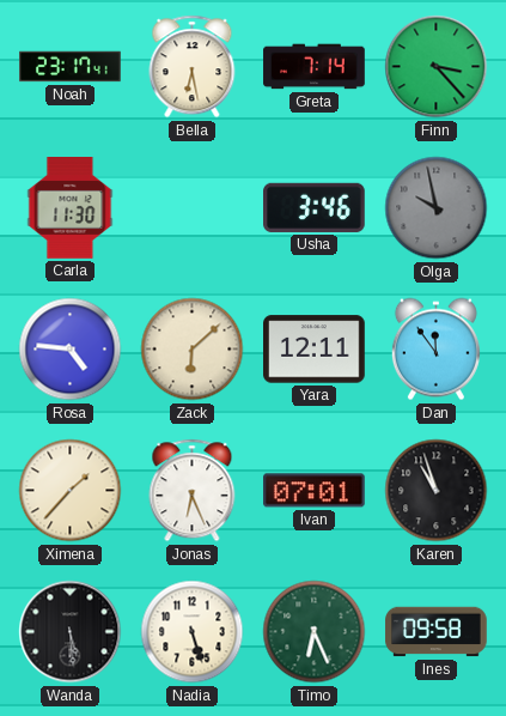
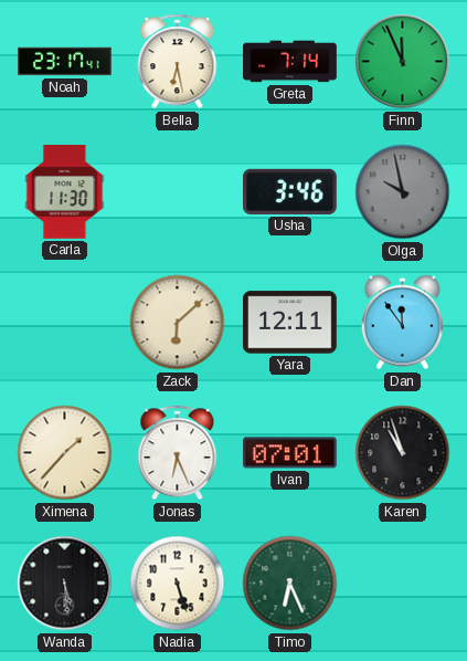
Finn: 3:23 -> 11:56
Rosa: 4:46 -> none
Ines: 09:58 -> none
